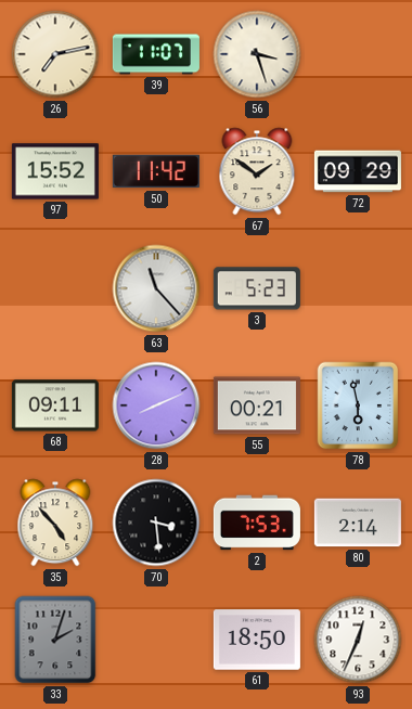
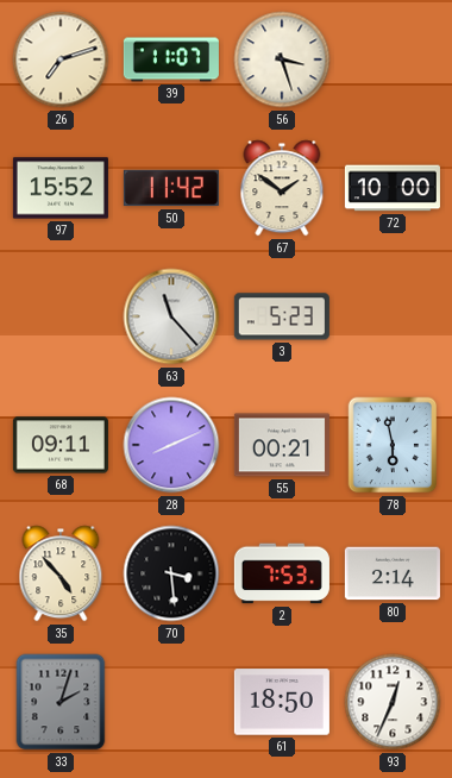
26: 7:13 -> 7:12
72: 09:29 -> 10:00
